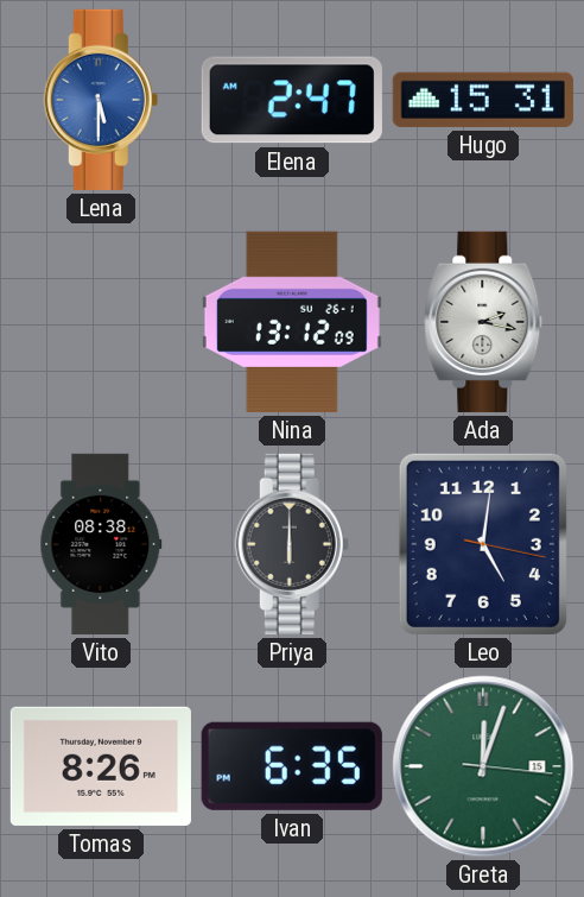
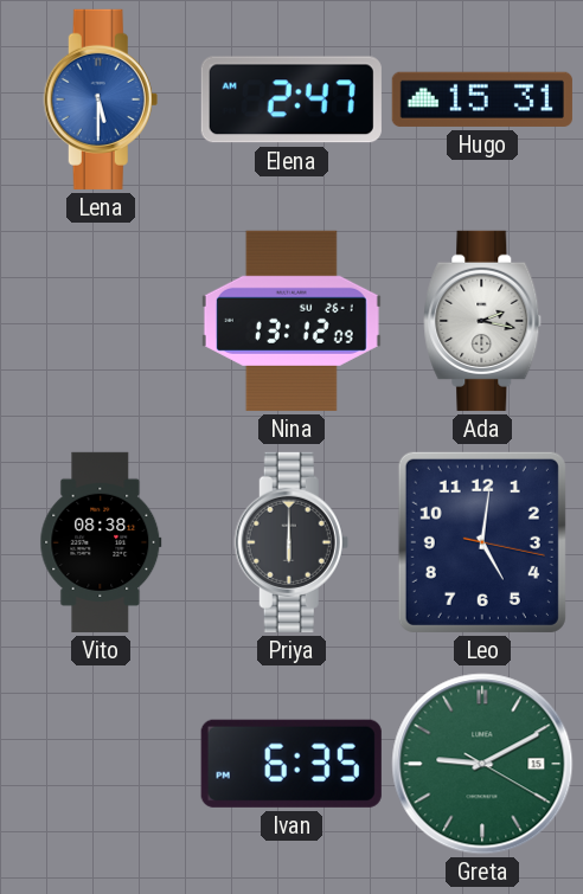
Tomas: 8:26 -> none
Greta: 12:03 -> 9:10
